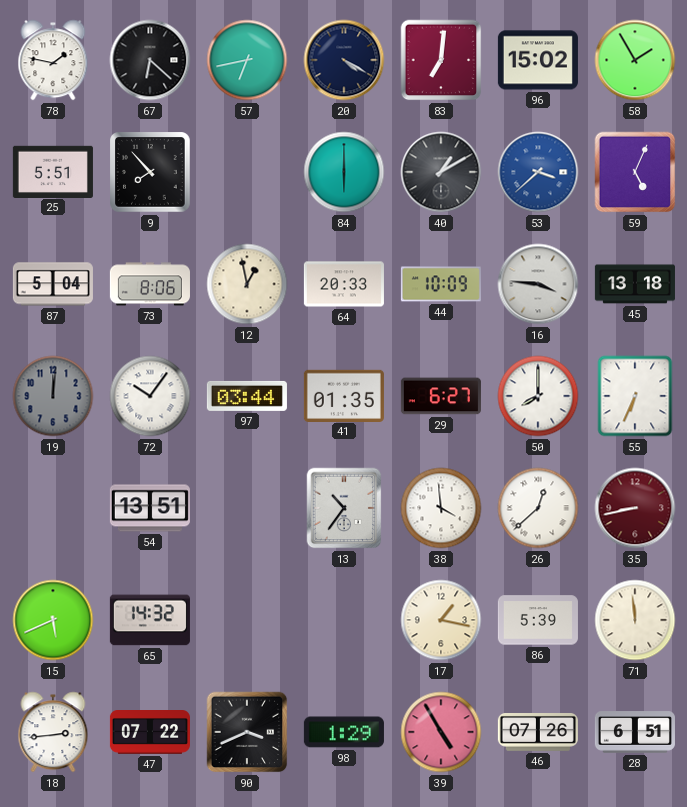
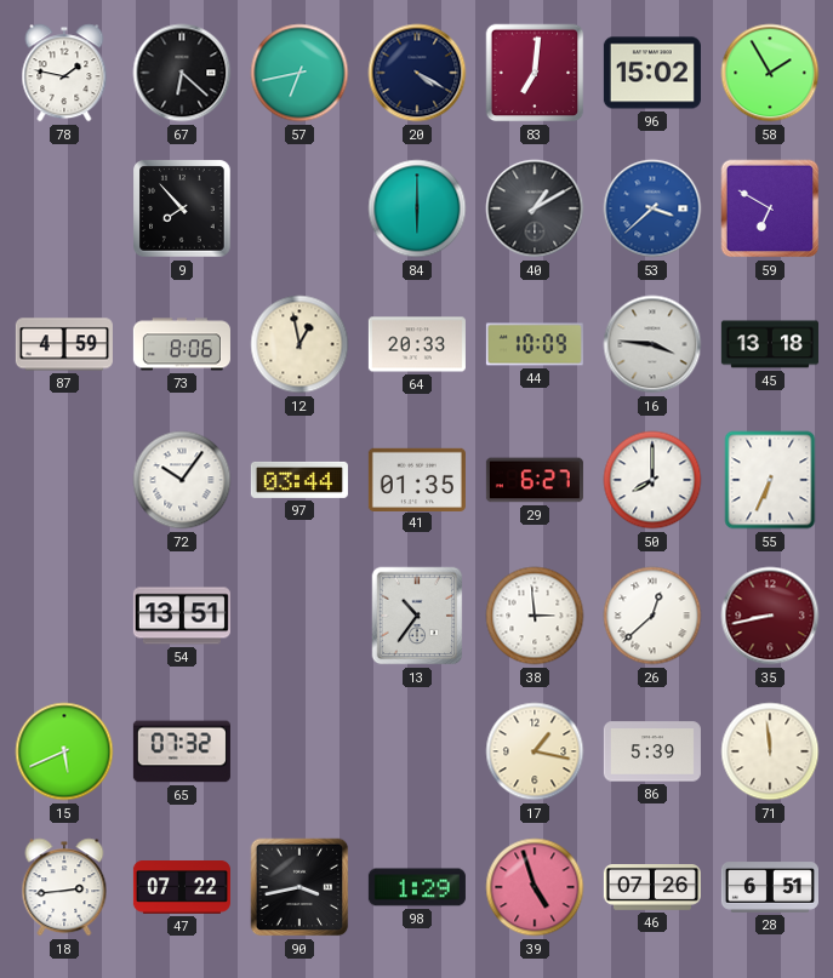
25: 5:51 -> none
59: 5:04 -> 6:50
87: 5:04 -> 4:59
19: 12:01 -> none
38: 3:59 -> 2:59
65: 14:32 -> 07:32
90: 3:41 -> 3:43
39: 4:55 -> 4:57
